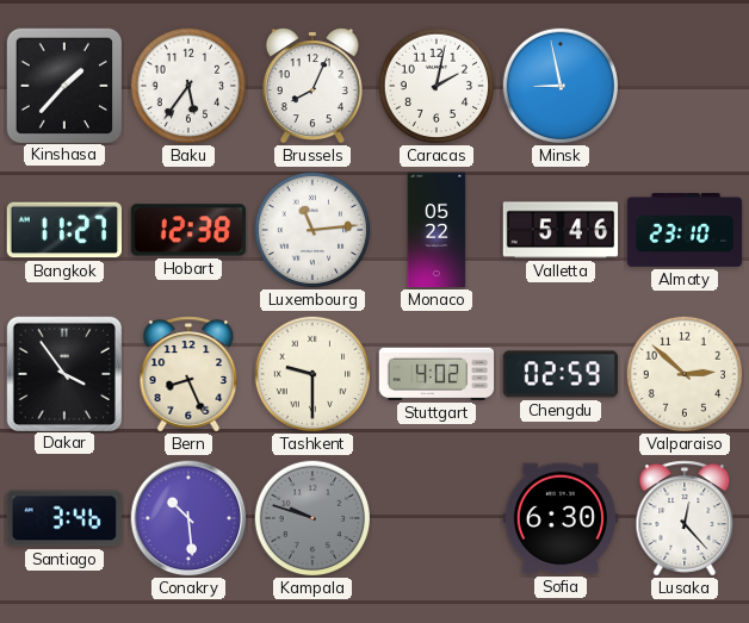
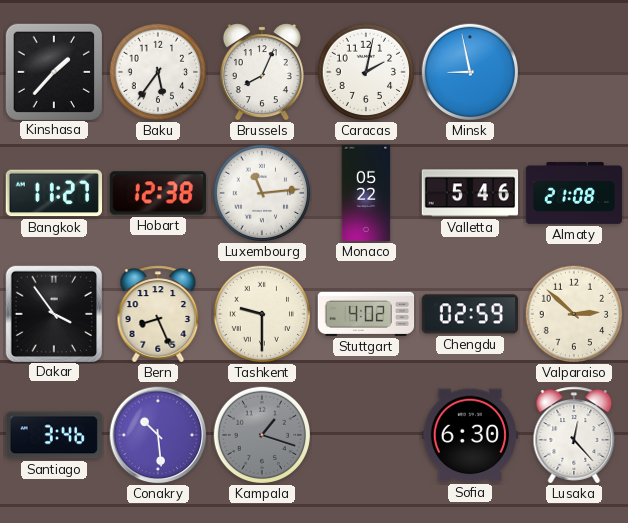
Almaty: 23:10 -> 21:08
Kampala: 9:48 -> 1:18
